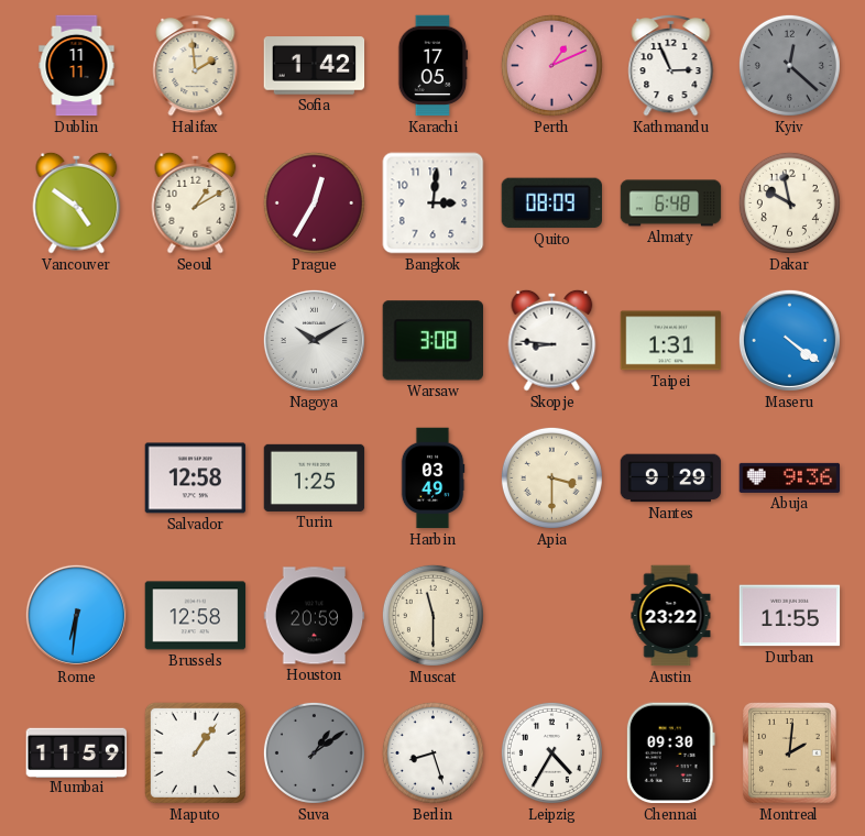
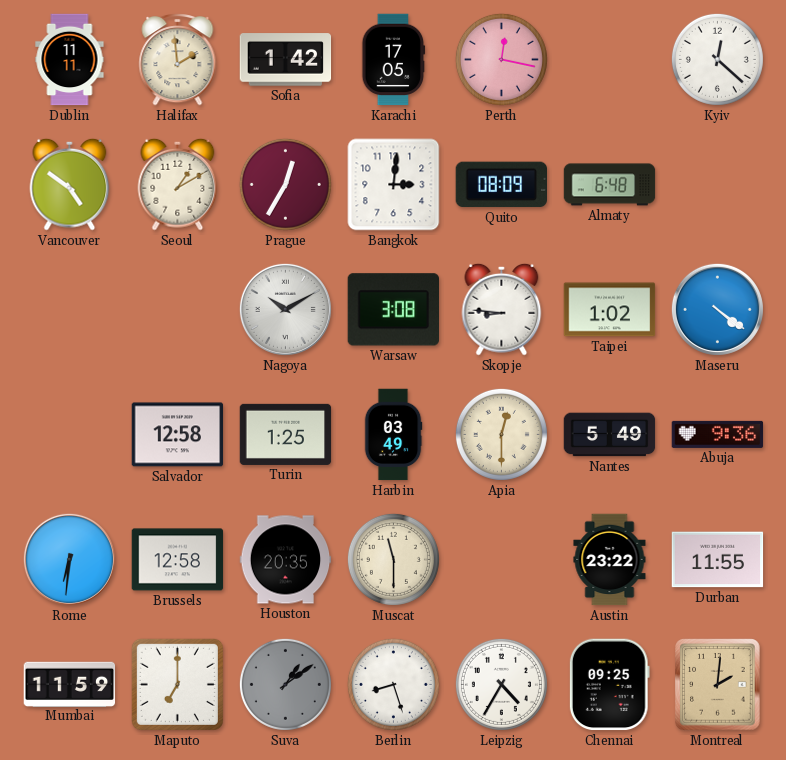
Perth: 1:11 -> 12:17
Kathmandu: 2:56 -> none
Kyiv dial: grey -> white
Dakar: 9:58 -> none
Taipei: 1:31 -> 1:02
Apia: 3:30 -> 12:30
Nantes: 9:29 -> 5:49
Houston: 20:59 -> 20:35
Maputo: 1:06 -> 7:00
Chennai: 09:30 -> 09:25
